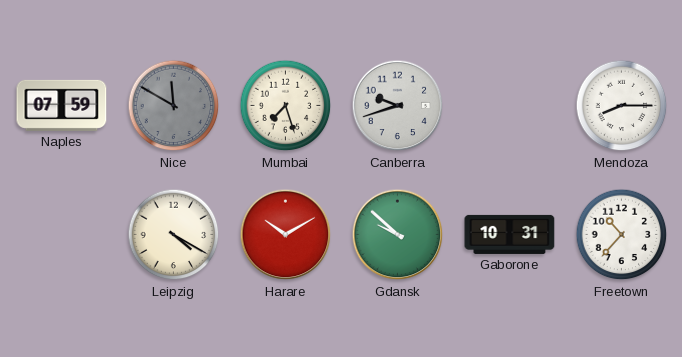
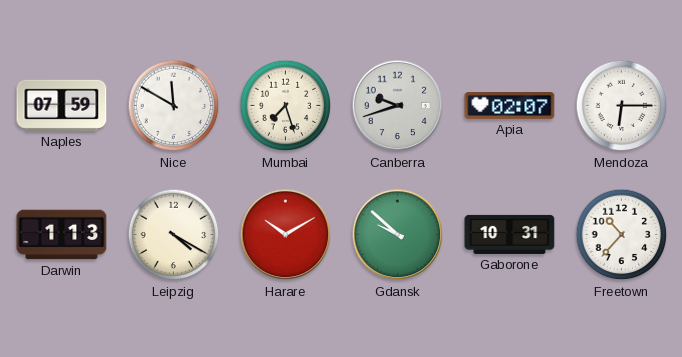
Nice dial: grey -> white
Apia: none -> 02:07
Mendoza: 8:15 -> 6:15
Darwin: none -> 1:13
